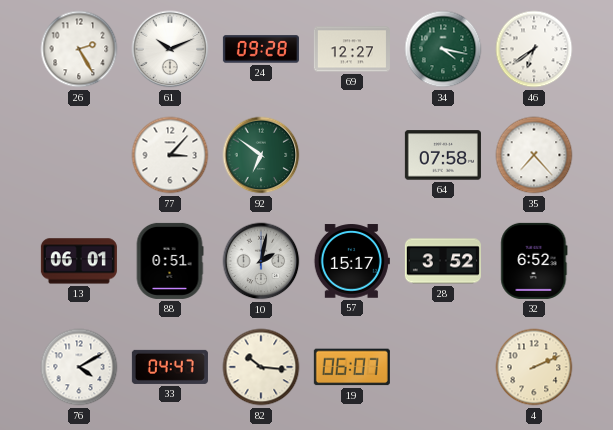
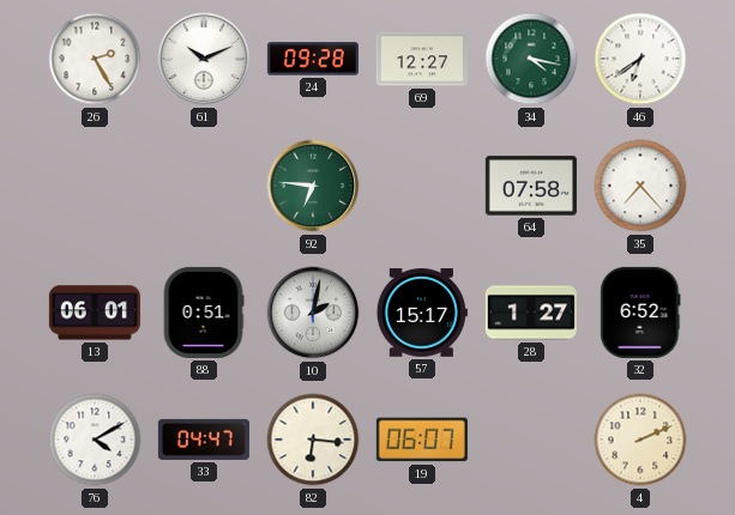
77: 3:07 -> none
92: 6:51 -> 6:46
28: 3:52 -> 1:27
82: 10:16 -> 6:16
